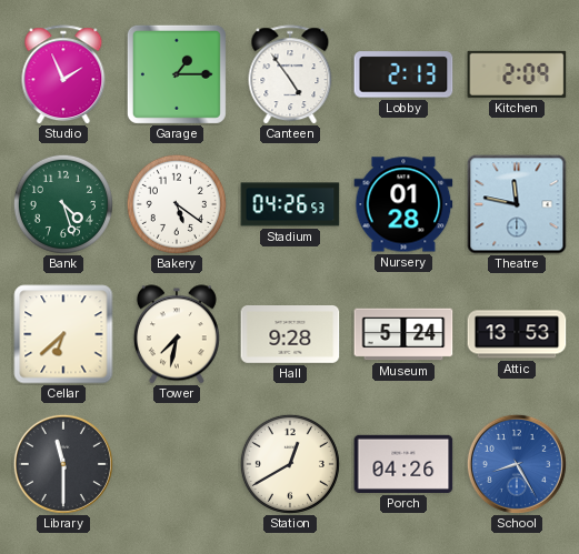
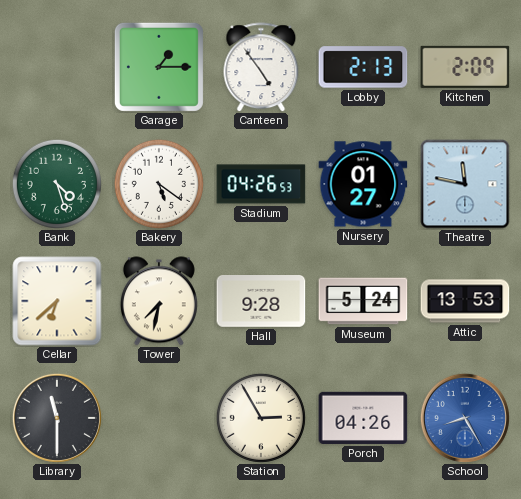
Studio: 1:56 -> none
Nursery: 01:28 -> 01:27
Station: 12:40 -> 2:55
